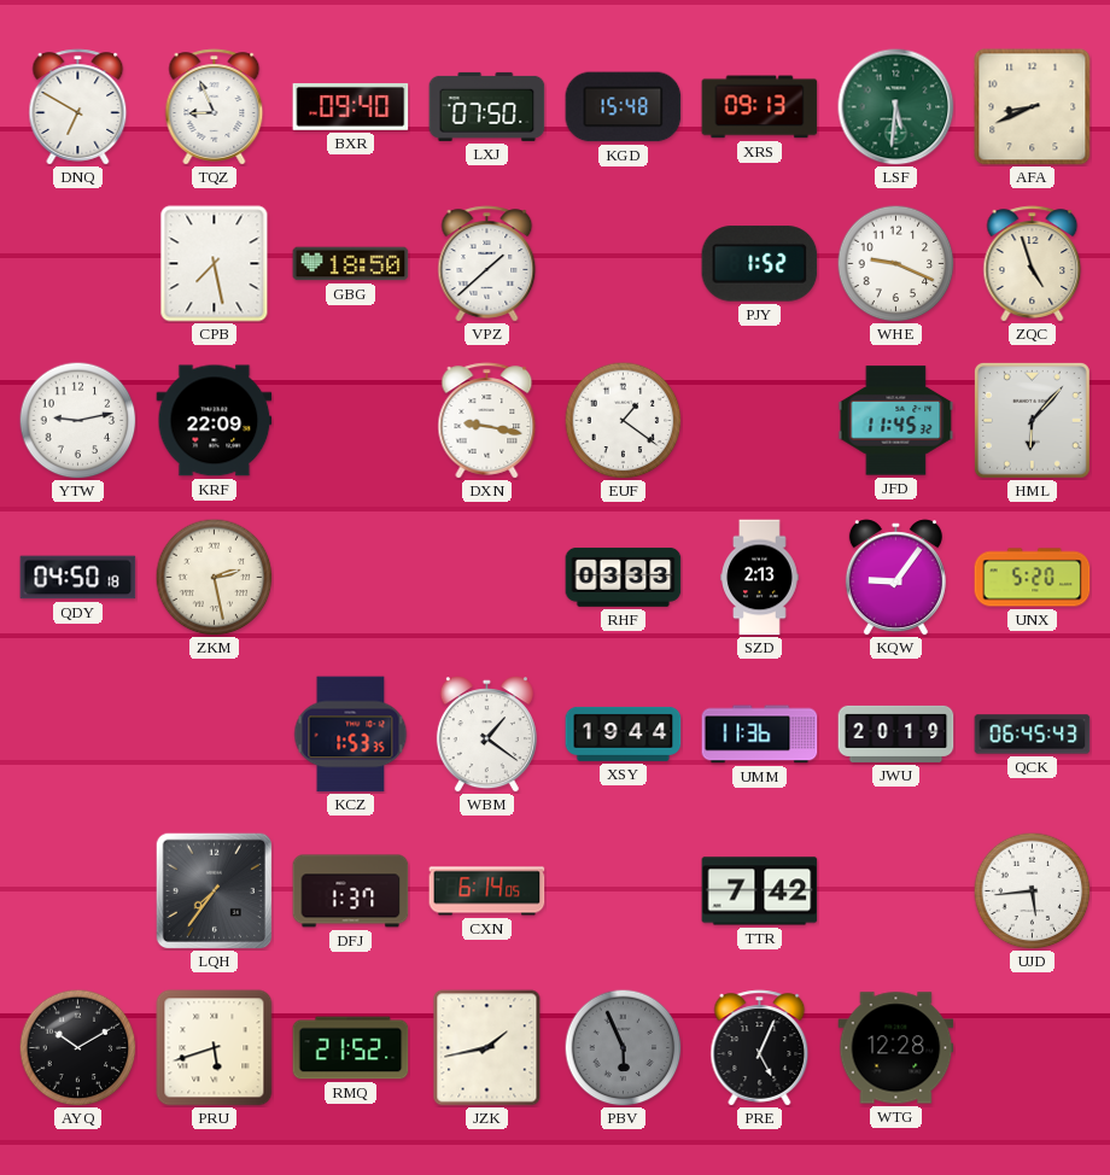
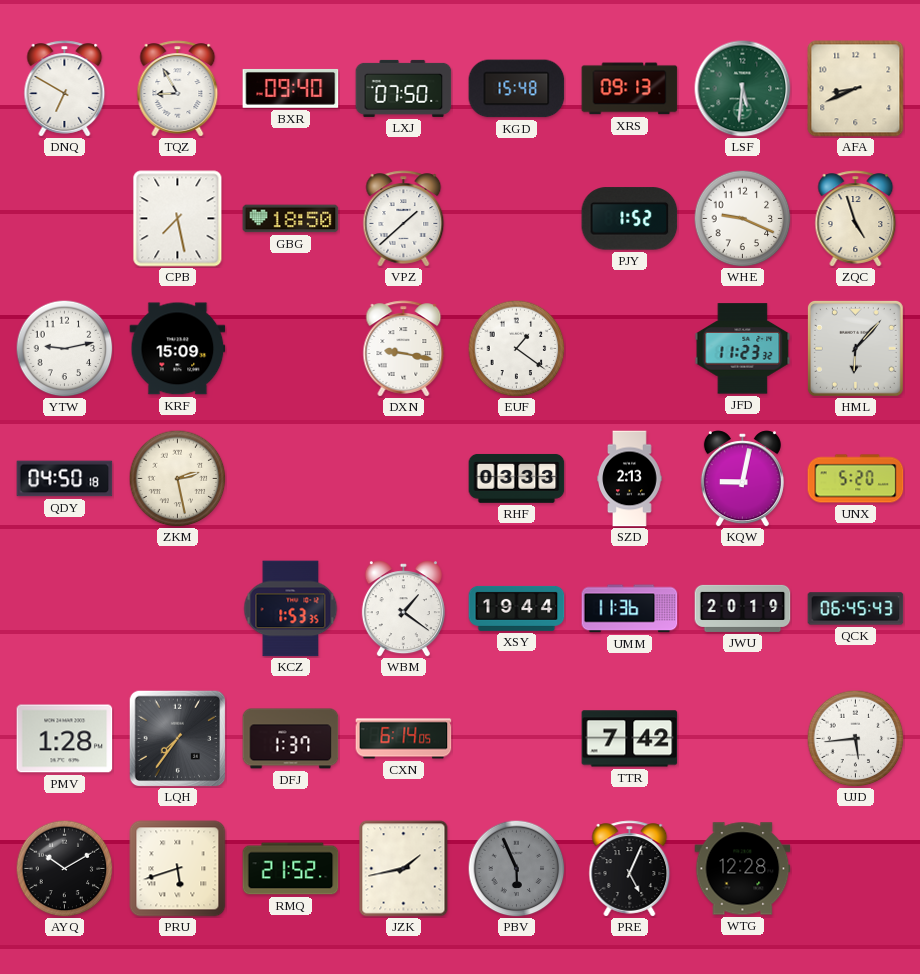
TQZ: 8:56 -> 8:55
KRF: 22:09 -> 15:09
JFD: 11:45 -> 11:23
KQW: 9:06 -> 9:02
PMV: none -> 1:28
